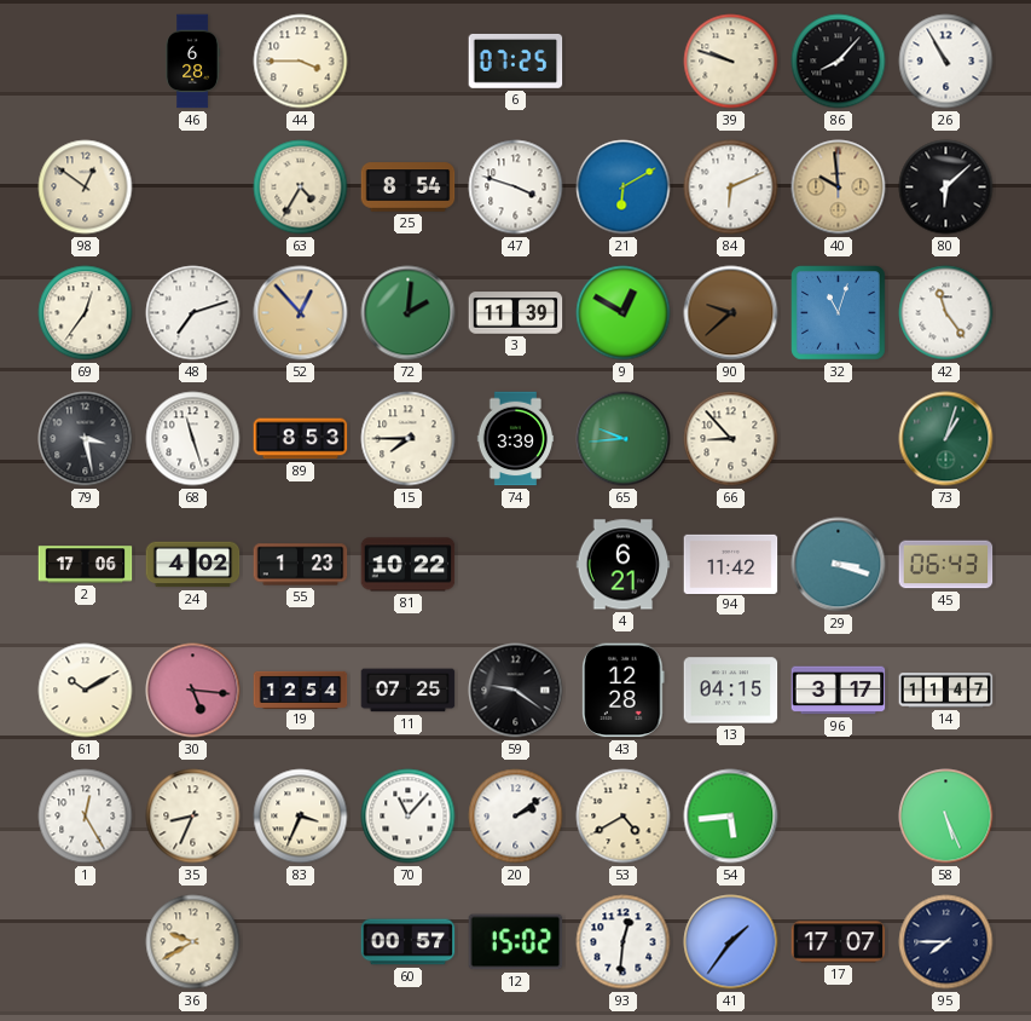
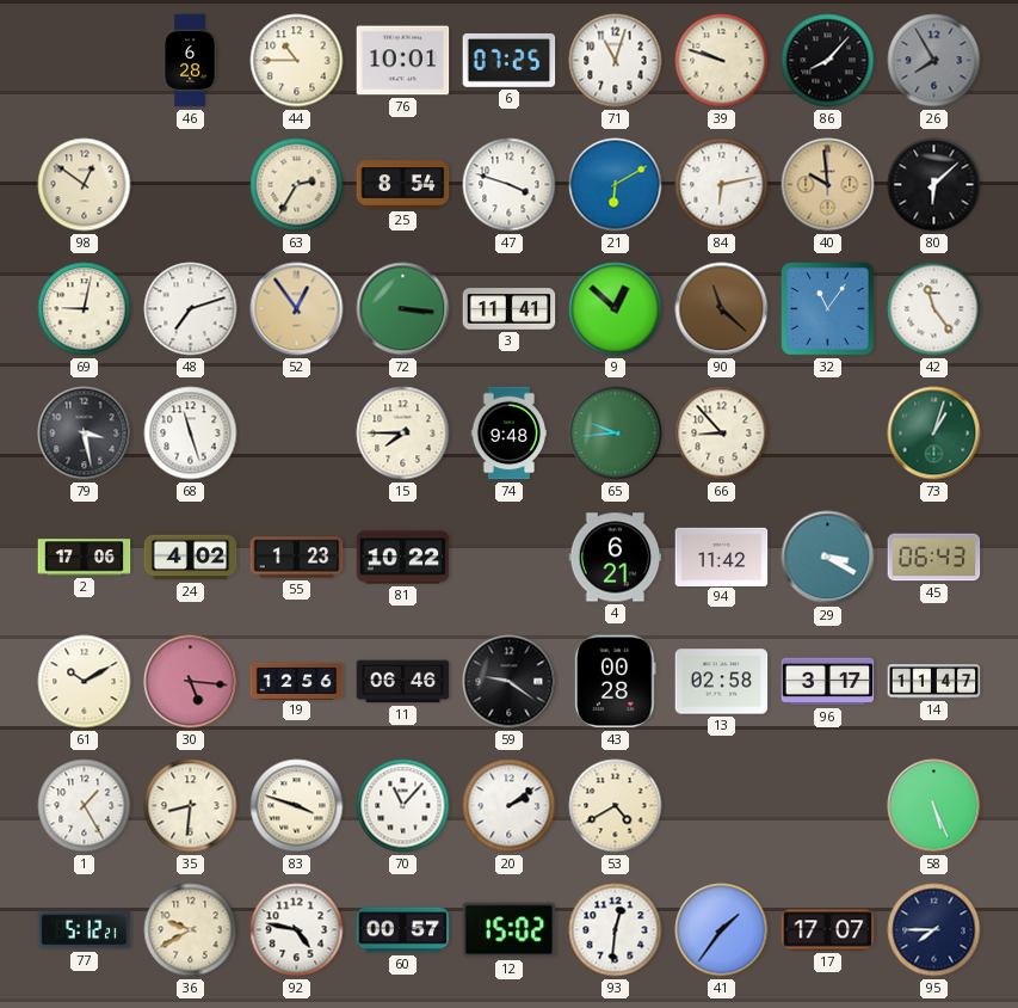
44: 3:45 -> 10:45
76: none -> 10:01
71: none -> 11:03
26: 10:55 -> 7:55
26 dial: white -> grey
63: 4:35 -> 2:35
84: 6:11 -> 6:13
69: 12:36 -> 9:02
52: 12:53 -> 12:54
72: 2:01 -> 3:16
3: 11:39 -> 11:41
9: 12:50 -> 12:52
90: 9:38 -> 11:22
32: 11:03 -> 11:06
89: 8:53 -> none
74: 3:39 -> 9:48
29: 3:18 -> 3:20
19: 12:54 -> 12:56
11: 07:25 -> 06:46
43: 12:28 -> 00:28
13: 04:15 -> 02:58
1: 12:25 -> 1:25
35: 8:34 -> 8:31
83: 3:34 -> 3:48
54: 5:44 -> none
77: none -> 5:12
92: none -> 4:47
